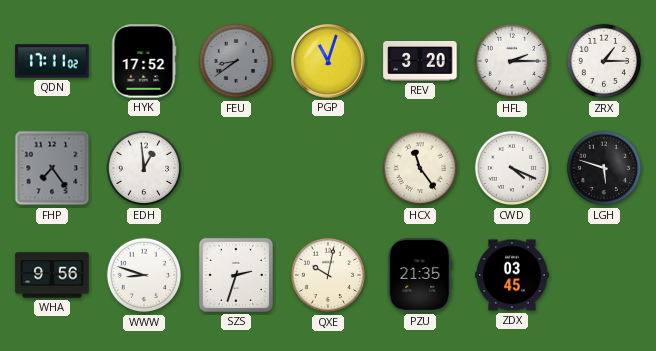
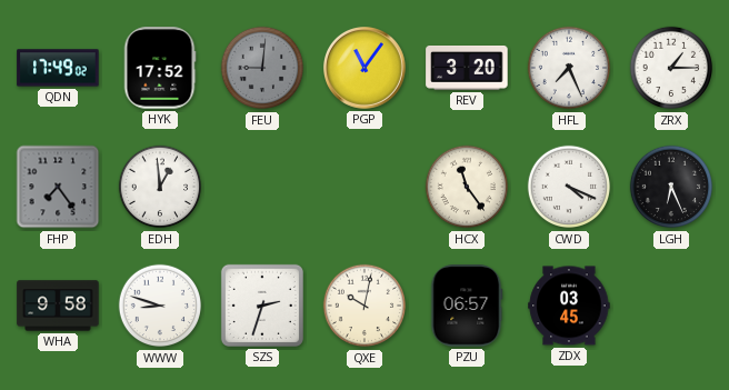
QDN: 17:11 -> 17:49
FEU: 8:39 -> 9:01
PGP: 11:03 -> 11:06
HFL: 2:15 -> 7:26
LGH: 5:48 -> 6:26
WHA: 9:56 -> 9:58
PZU: 21:35 -> 06:57
